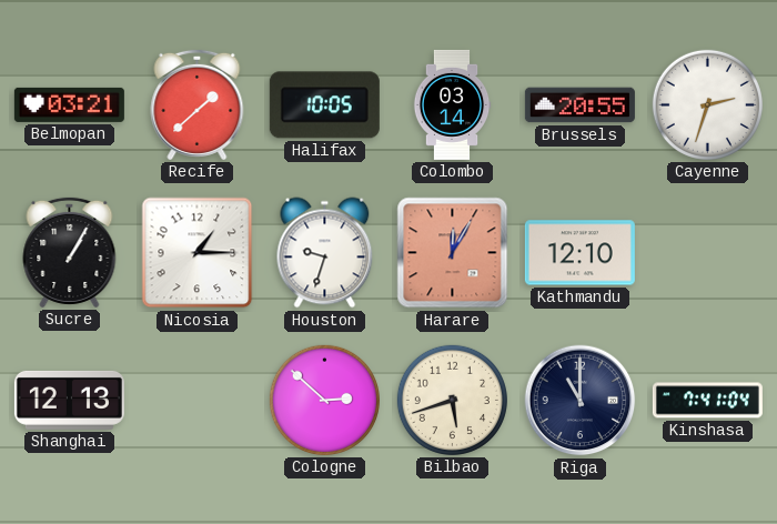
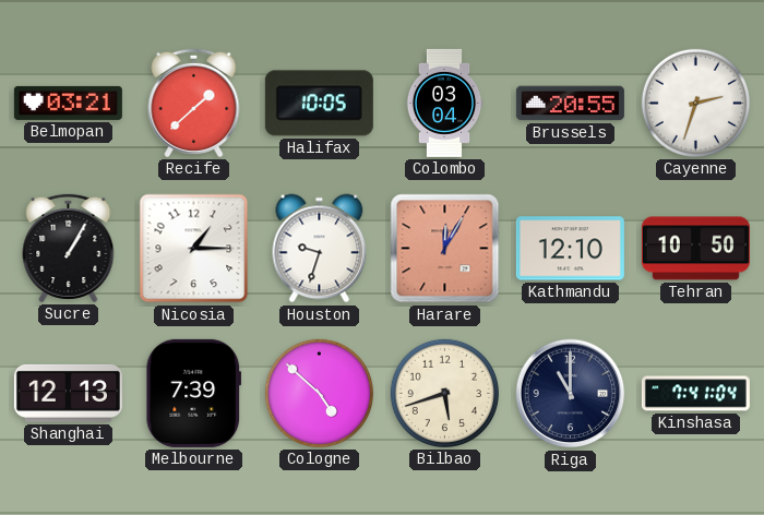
Colombo: 03:14 -> 03:04
Tehran: none -> 10:50
Melbourne: none -> 7:39
Cologne: 2:52 -> 4:52
